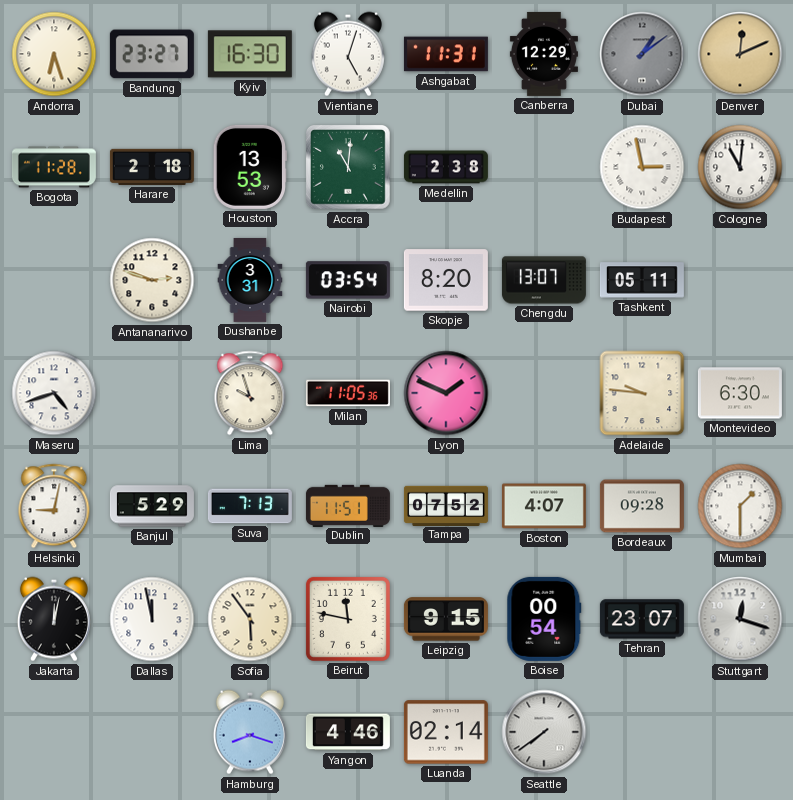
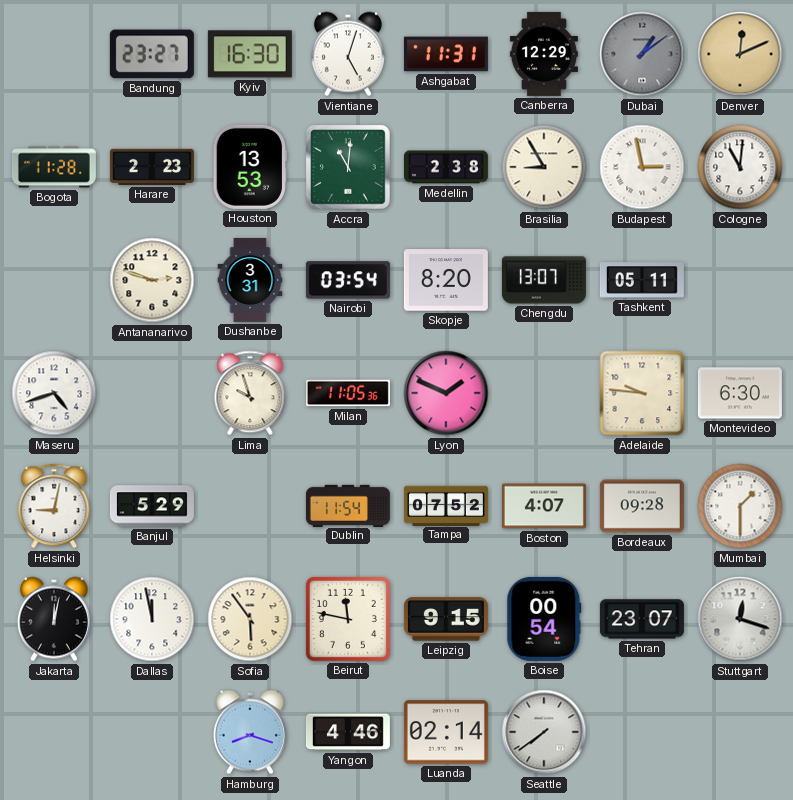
Andorra: 6:27 -> none
Harare: 2:18 -> 2:23
Brasilia: none -> 8:55
Suva: 7:13 -> none
Dublin: 11:51 -> 11:54
